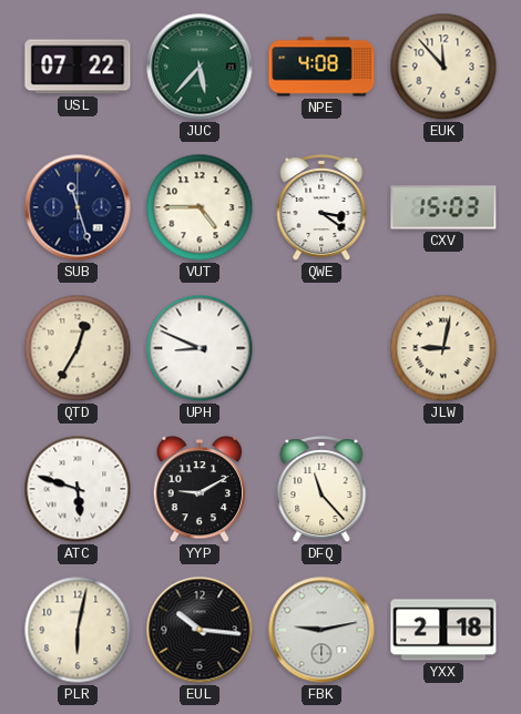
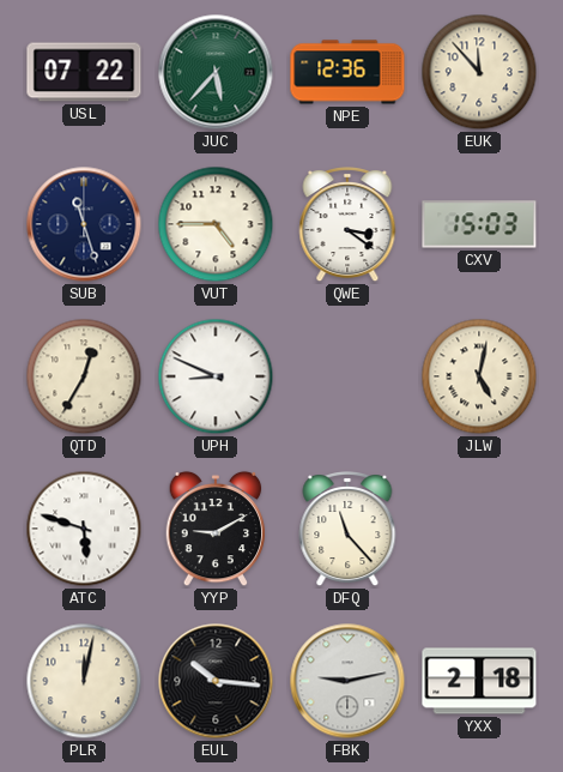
NPE: 4:08 -> 12:36
JLW: 9:02 -> 5:02
PLR: 6:02 -> 12:02
